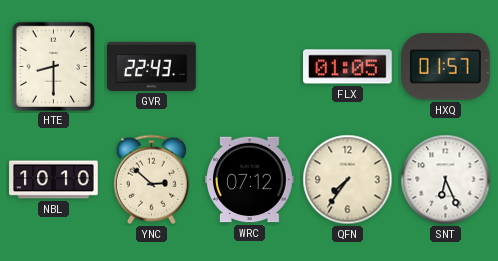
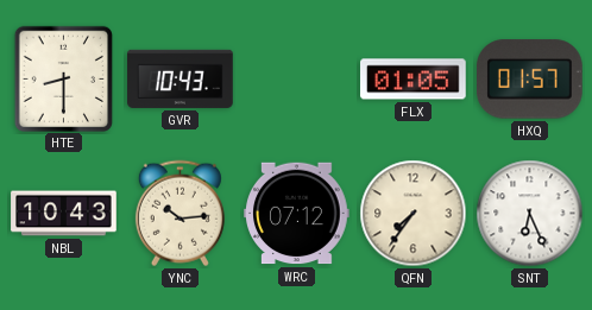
GVR: 22:43 -> 10:43
NBL: 10:10 -> 10:43
YNC: 2:52 -> 10:14
